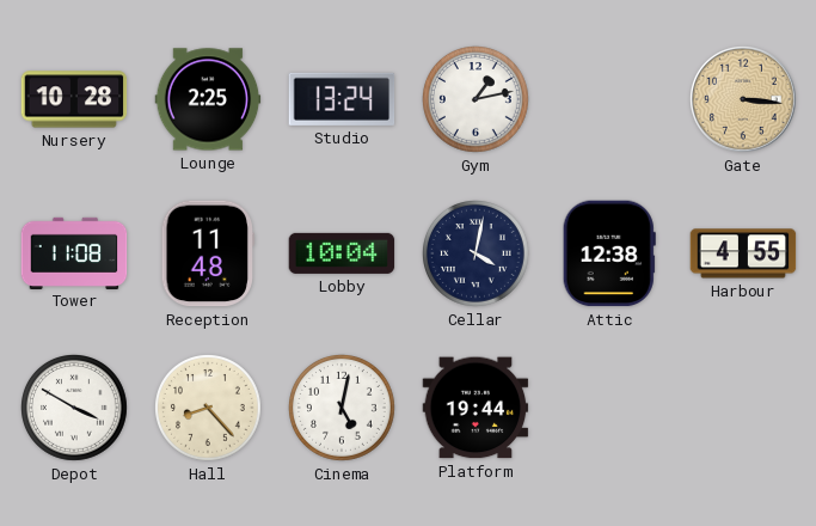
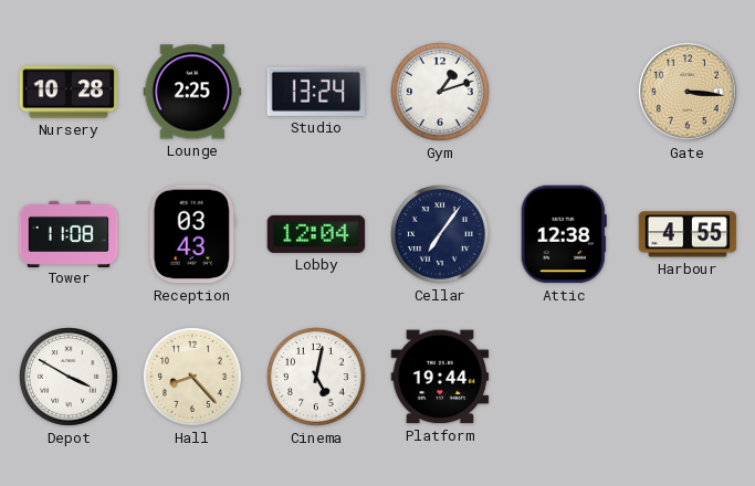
Gym: 1:13 -> 1:12
Reception: 11:48 -> 03:43
Lobby: 10:04 -> 12:04
Cellar: 4:02 -> 7:06
